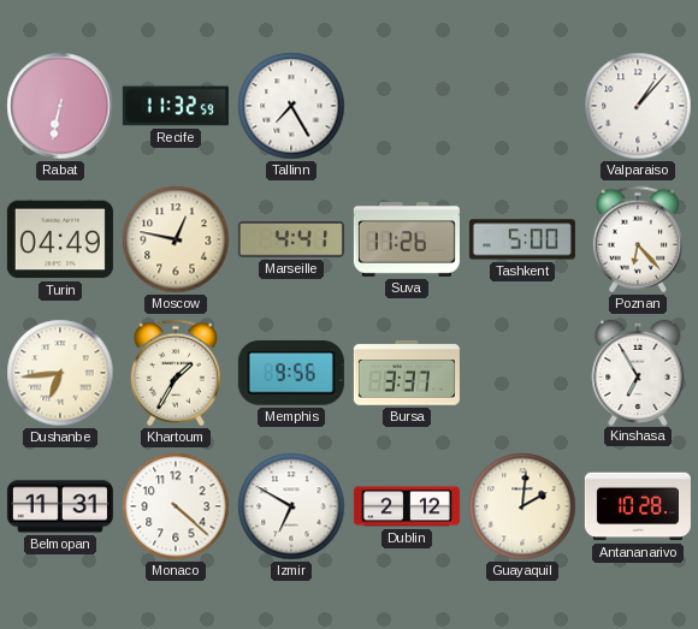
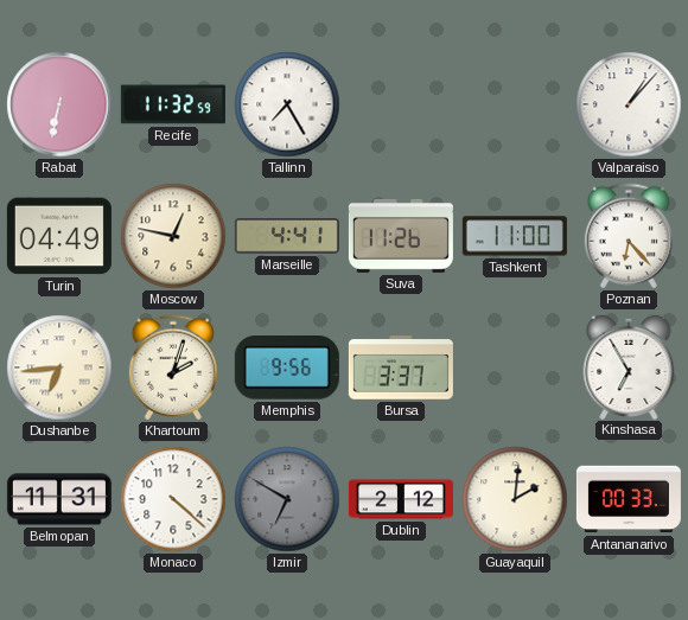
Tashkent: 5:00 -> 11:00
Khartoum: 1:35 -> 2:03
Izmir dial: white -> grey
Antananarivo: 10:28 -> 00:33
